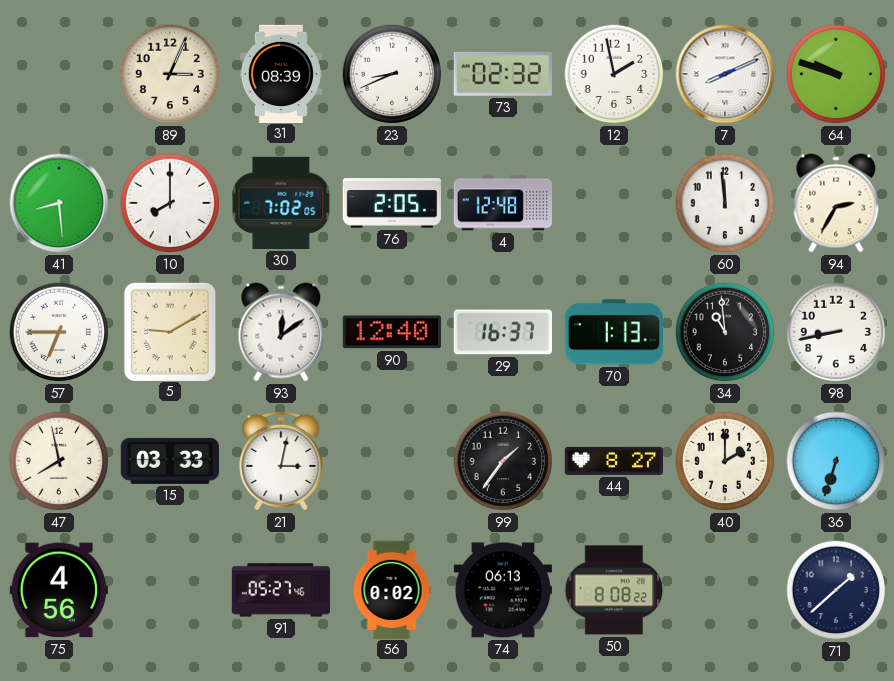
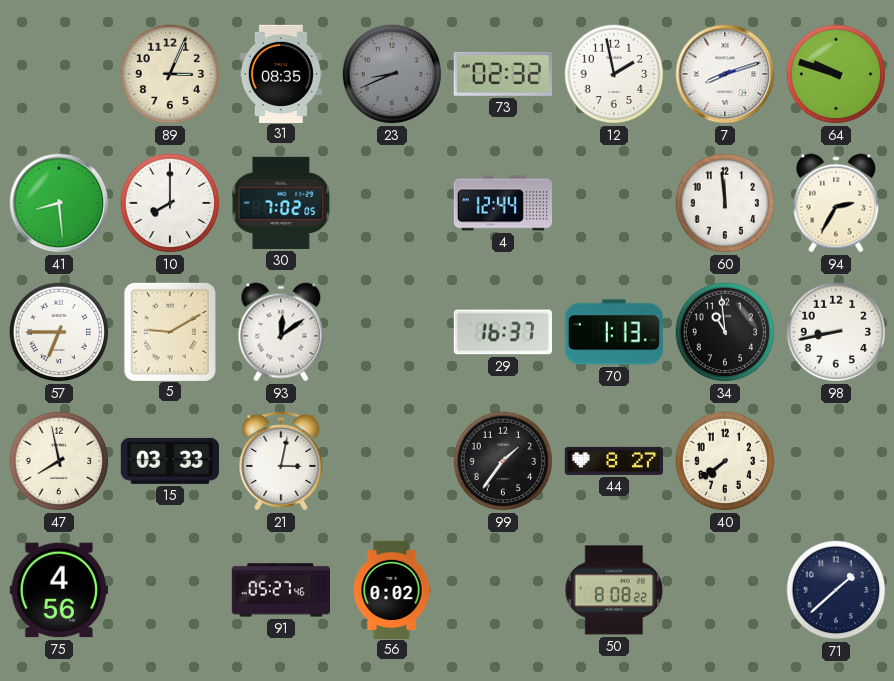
31: 08:39 -> 08:35
23 dial: white -> grey
7: 8:11 -> 8:12
76: 2:05 -> none
4: 12:48 -> 12:44
90: 12:40 -> none
40: 2:00 -> 7:39
36: 6:33 -> none
74: 06:13 -> none
